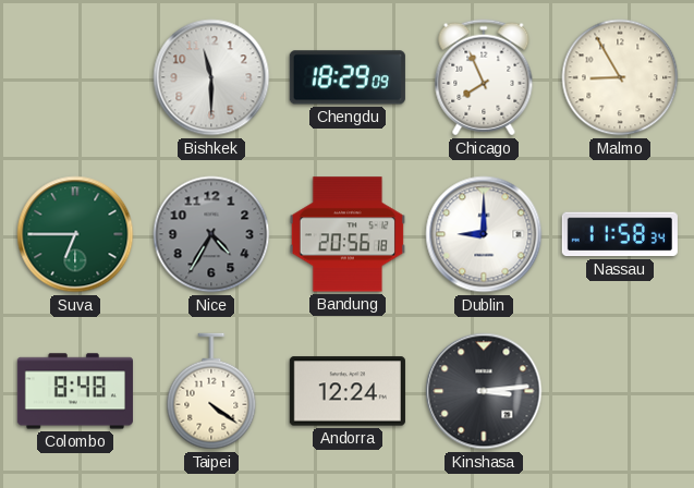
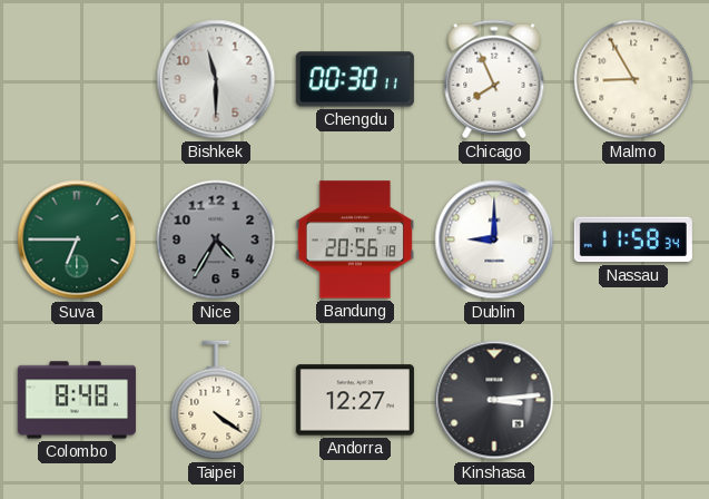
Chengdu: 18:29 -> 00:30
Andorra: 12:24 -> 12:27
